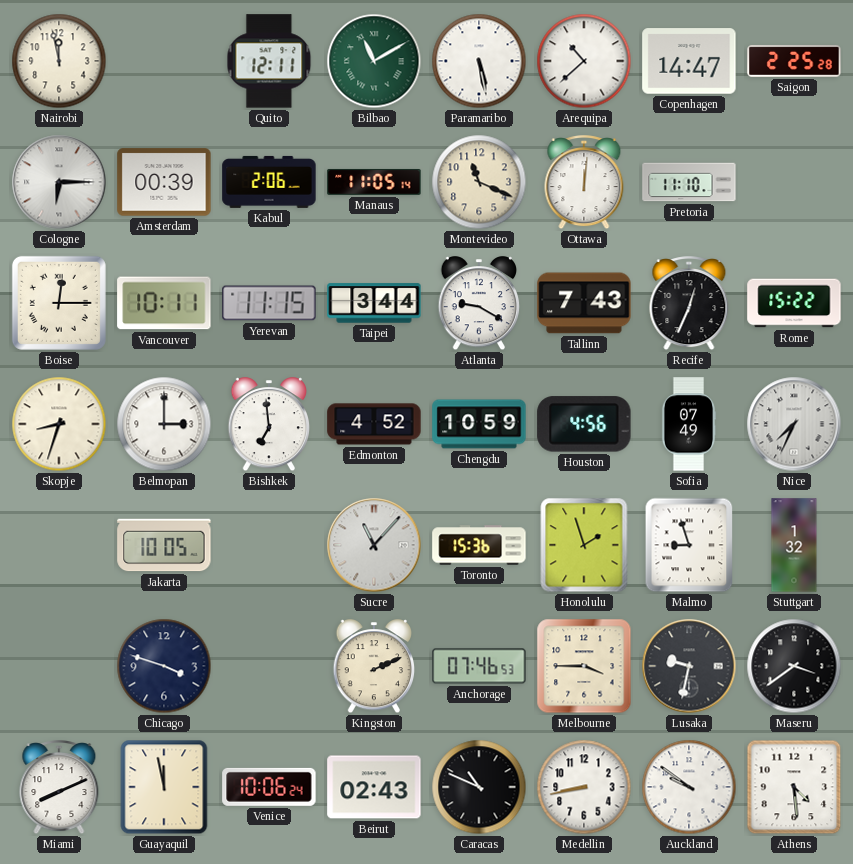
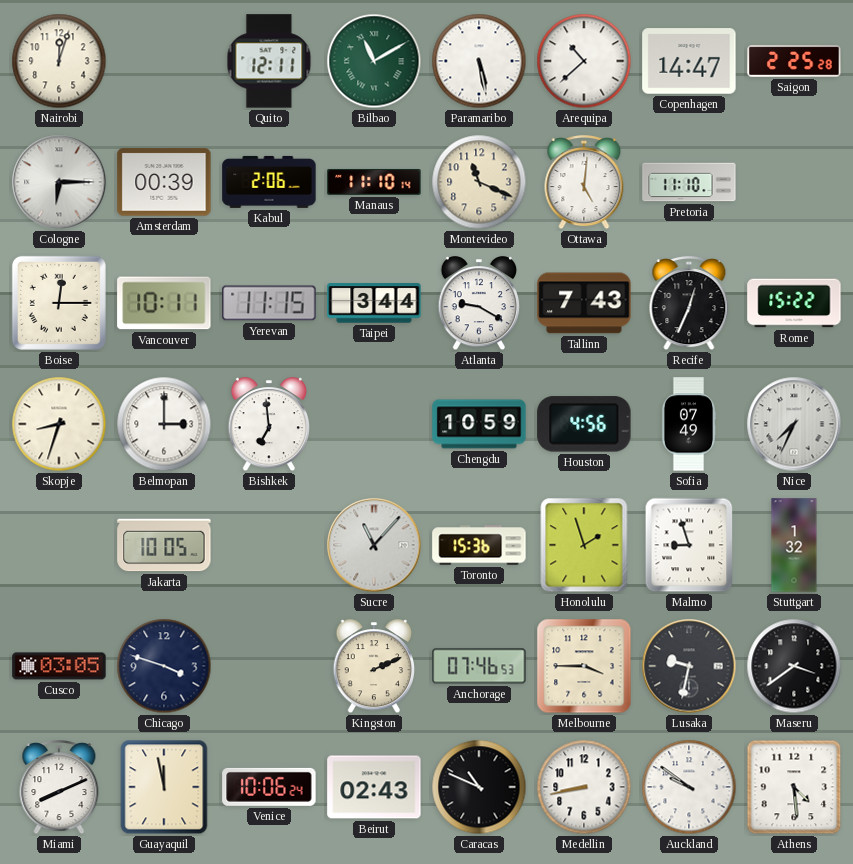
Nairobi: 11:58 -> 12:03
Manaus: 11:05 -> 11:10
Ottawa: 12:01 -> 5:01
Edmonton: 4:52 -> none
Cusco: none -> 03:05
